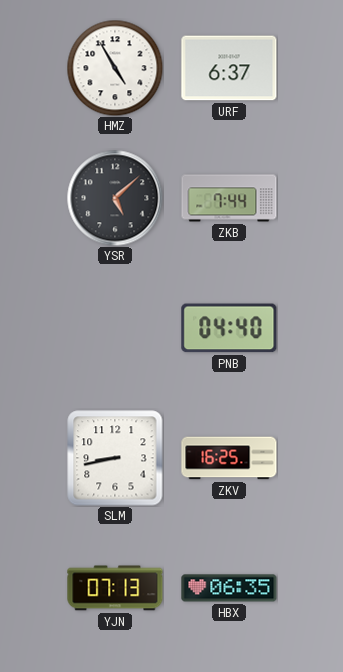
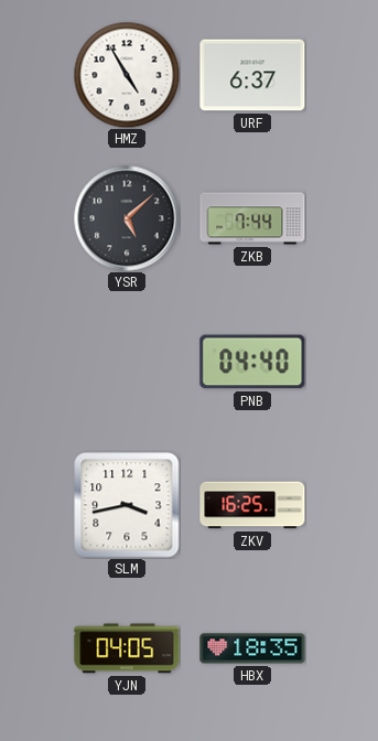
SLM: 8:43 -> 3:43
YJN: 07:13 -> 04:05
HBX: 06:35 -> 18:35
